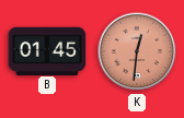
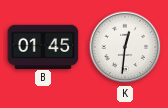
K dial: salmon -> white
